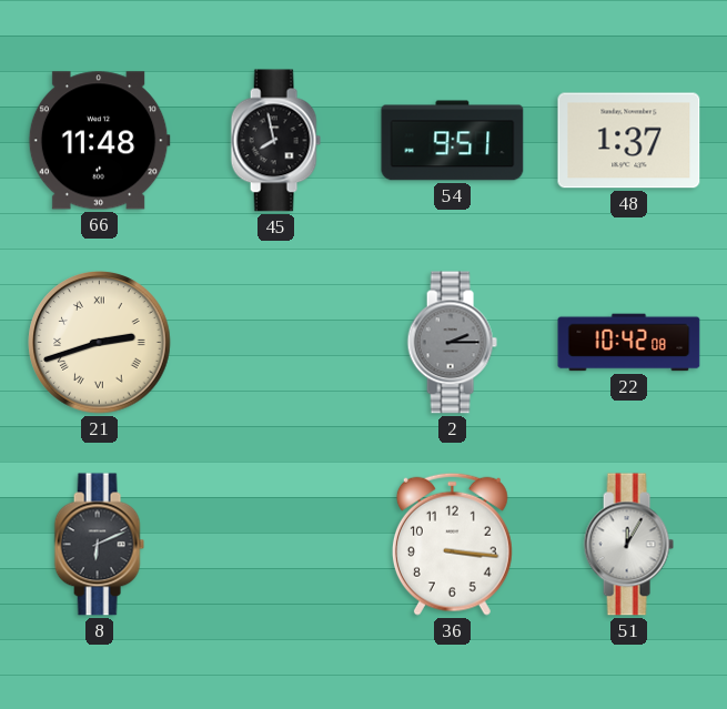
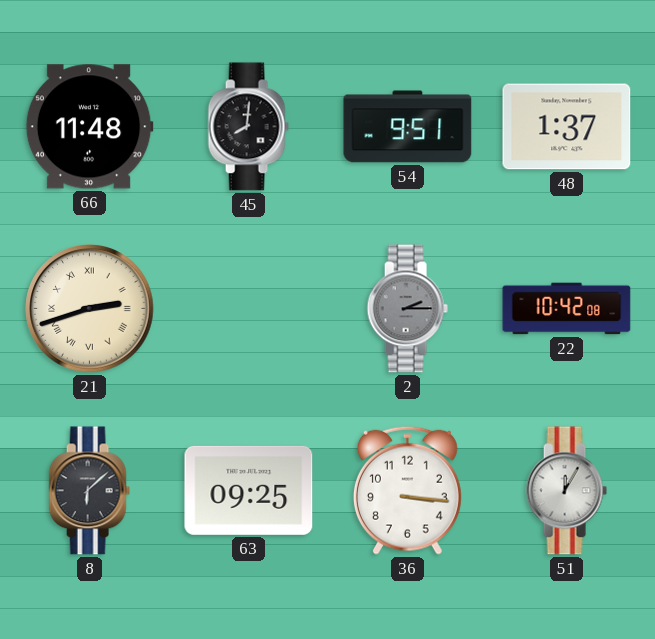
45: 7:58 -> 8:01
8: 6:11 -> 6:08
63: none -> 09:25
